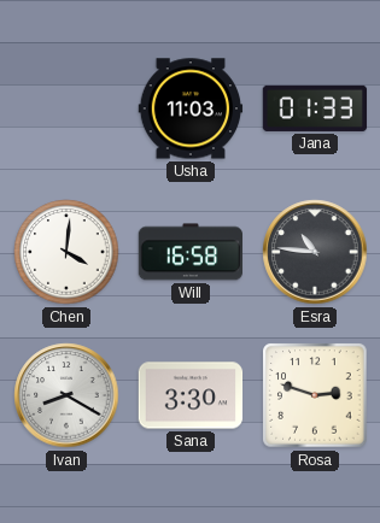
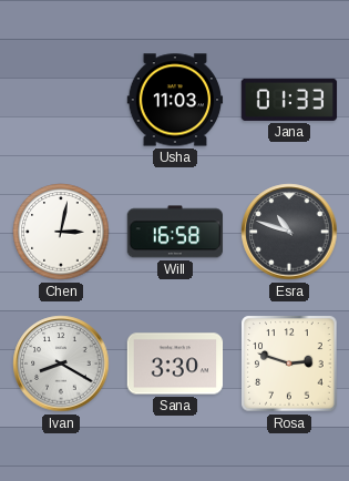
Chen: 4:01 -> 3:02
Esra: 10:46 -> 10:48
